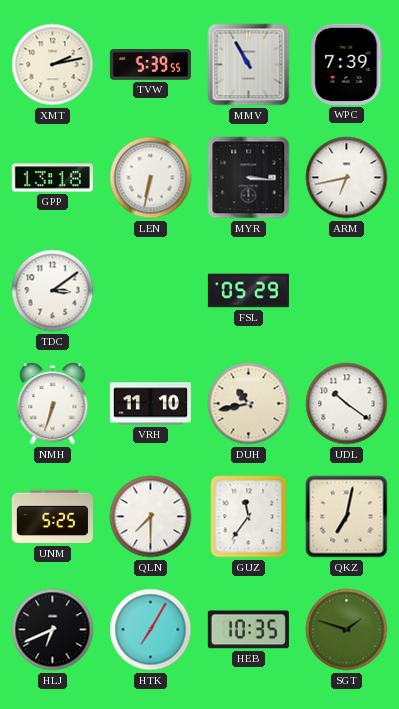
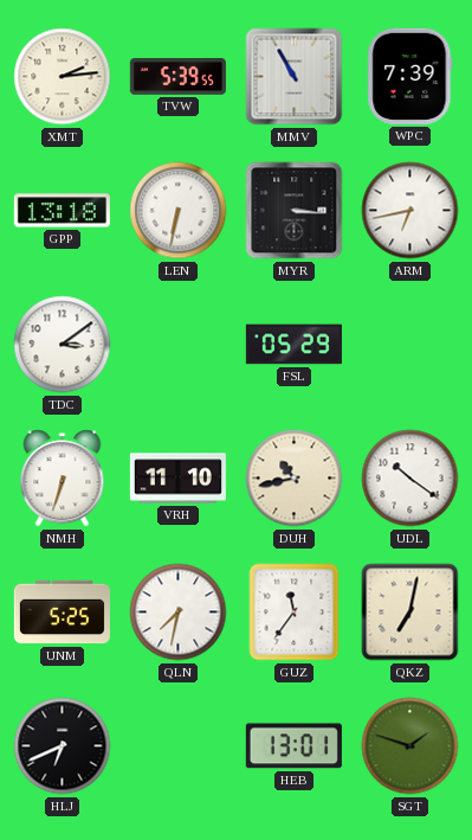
XMT: 2:13 -> 2:14
QLN: 7:30 -> 7:32
HTK: 7:05 -> none
HEB: 10:35 -> 13:01
